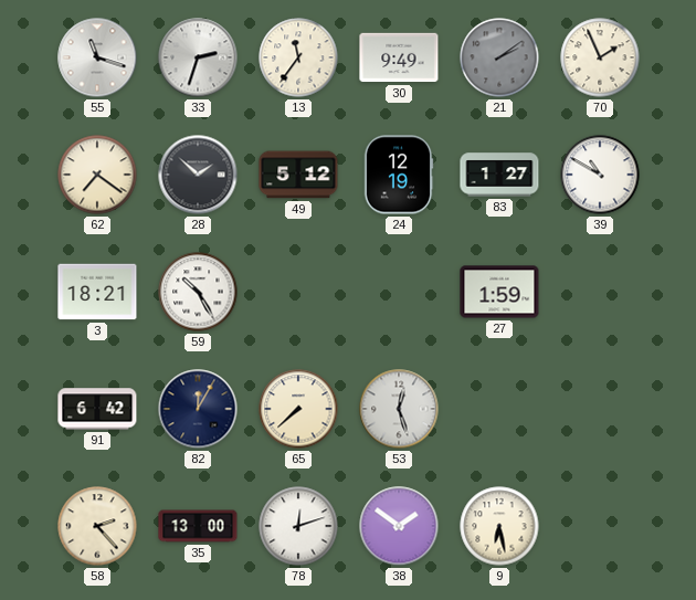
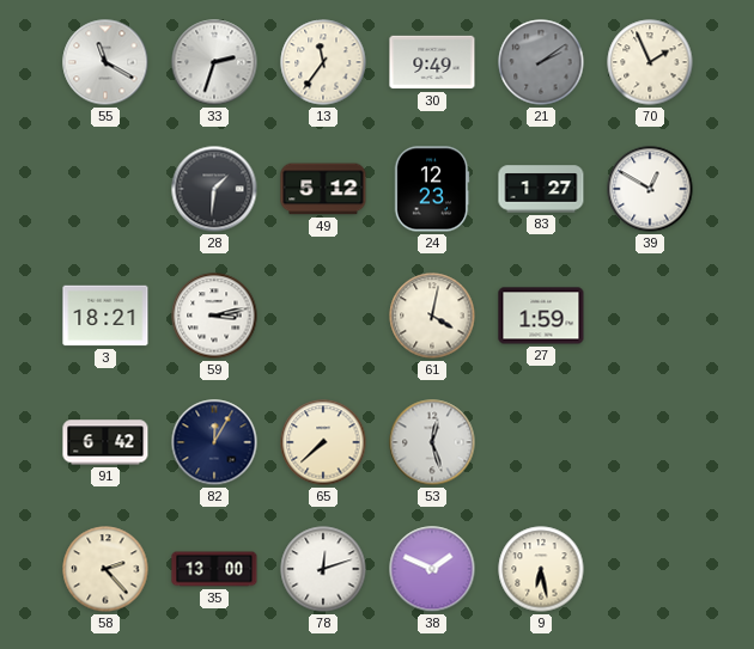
55: 11:18 -> 11:20
62: 7:21 -> none
28: 1:52 -> 1:31
24: 12:19 -> 12:23
39: 10:50 -> 12:50
59: 10:25 -> 3:13
61: none -> 4:02
38: 1:51 -> 1:49
